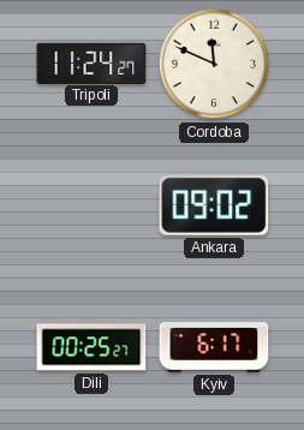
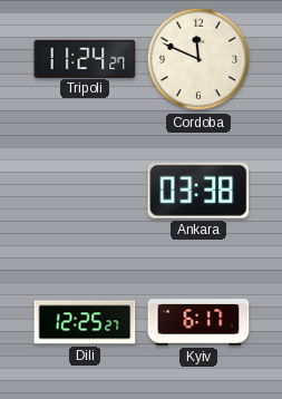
Ankara: 09:02 -> 03:38
Dili: 00:25 -> 12:25
